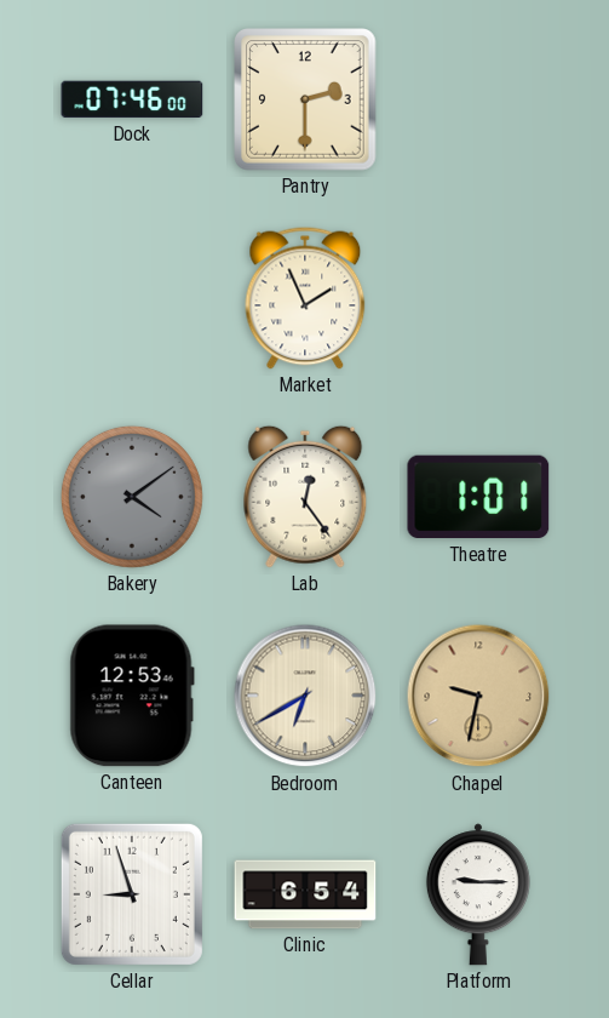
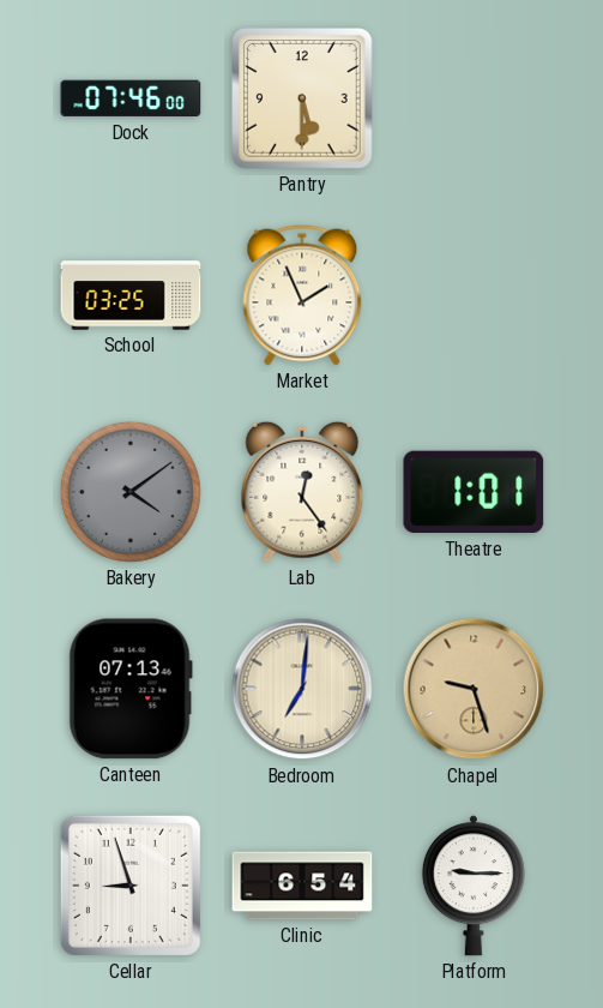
Pantry: 2:30 -> 5:30
School: none -> 03:25
Canteen: 12:53 -> 07:13
Bedroom: 6:40 -> 7:01
Chapel: 9:32 -> 9:27
